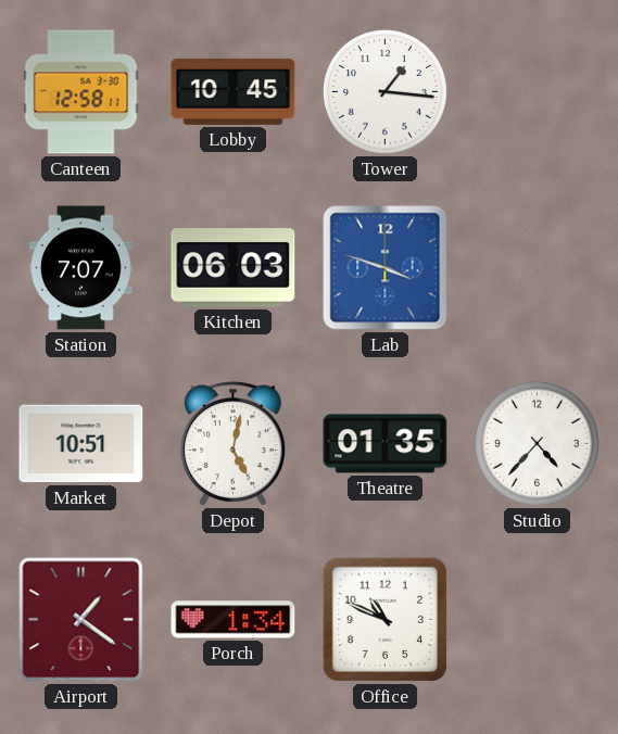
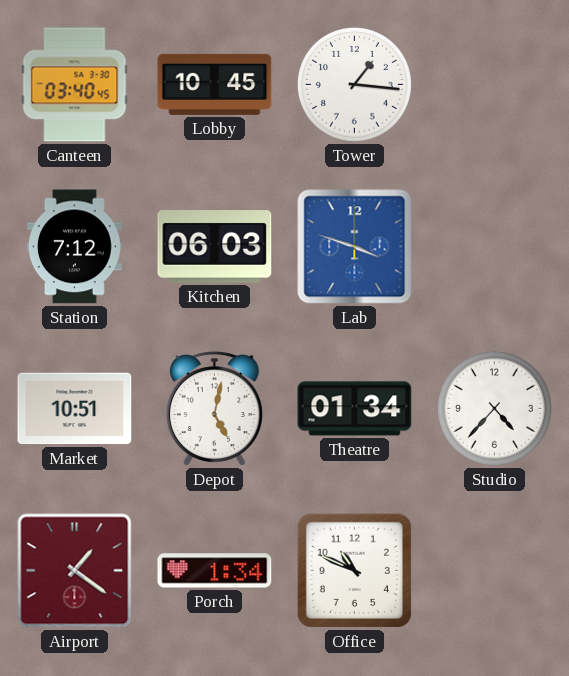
Canteen: 12:58 -> 03:40
Station: 7:07 -> 7:12
Theatre: 01:35 -> 01:34
